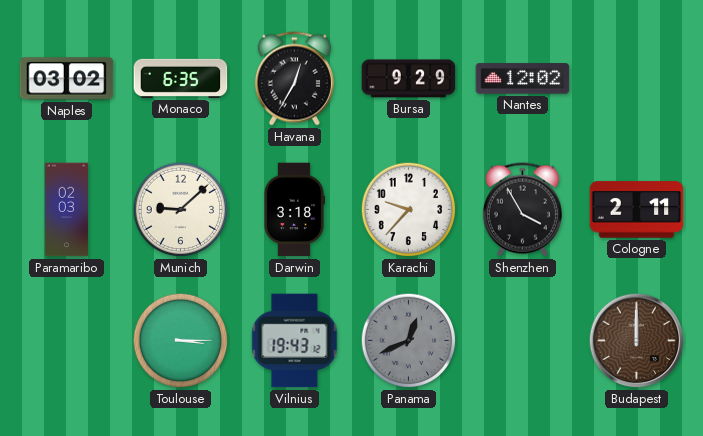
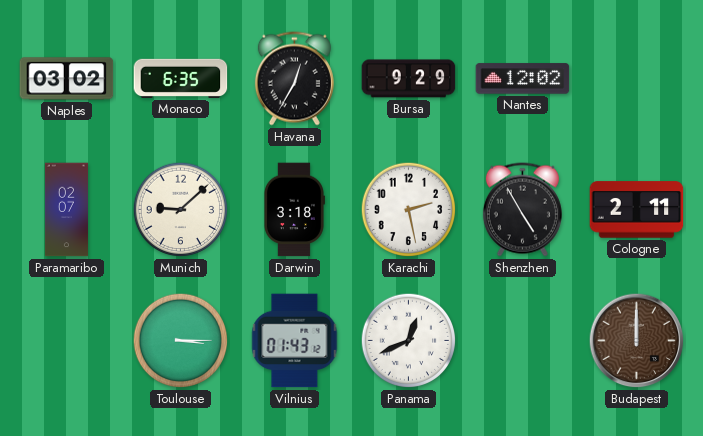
Paramaribo: 02:03 -> 02:07
Karachi: 9:37 -> 2:28
Shenzhen: 3:55 -> 4:55
Vilnius: 19:43 -> 01:43
Panama dial: grey -> white
